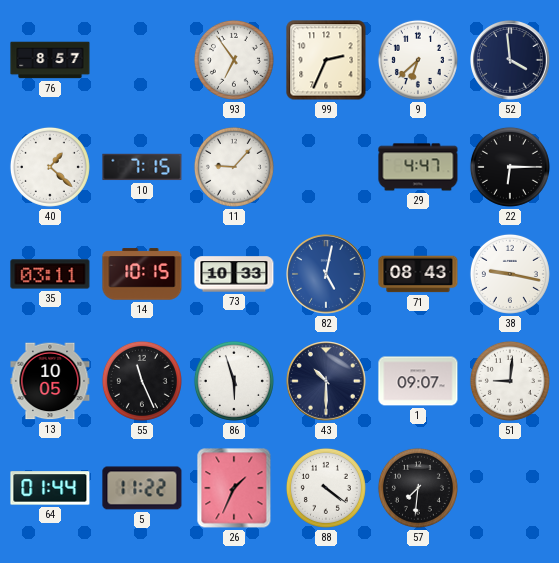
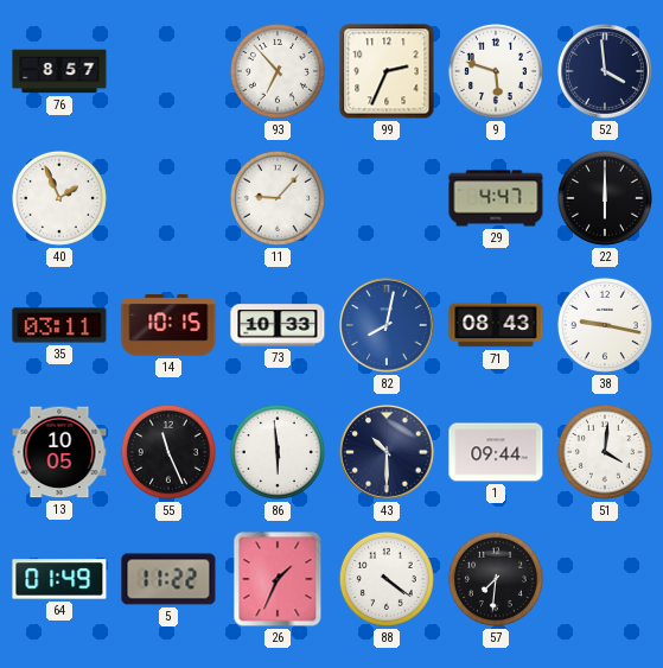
93: 6:54 -> 6:53
9: 6:38 -> 5:48
40: 1:22 -> 1:56
10: 7:15 -> none
22: 6:15 -> 6:00
82: 5:02 -> 8:02
86: 5:57 -> 5:59
1: 09:07 -> 09:44
51: 9:01 -> 4:01
64: 01:44 -> 01:49
